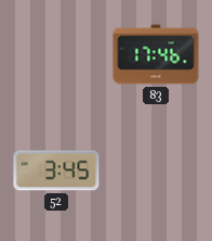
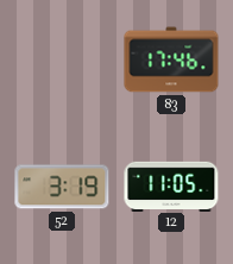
52: 3:45 -> 3:19
12: none -> 11:05
